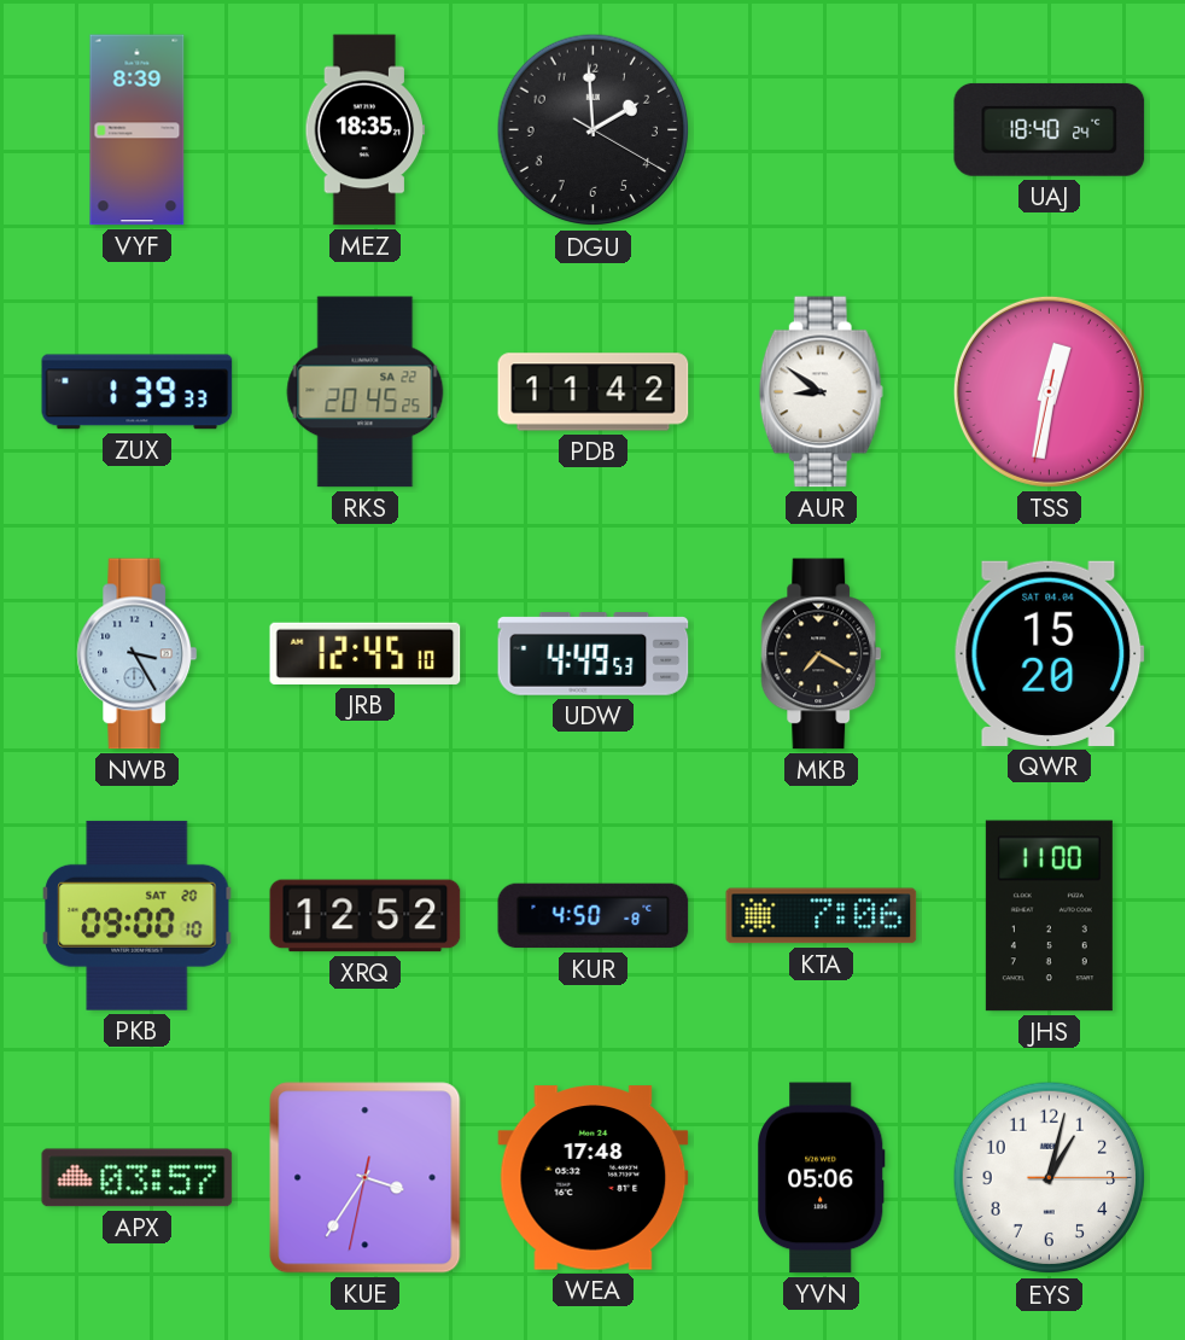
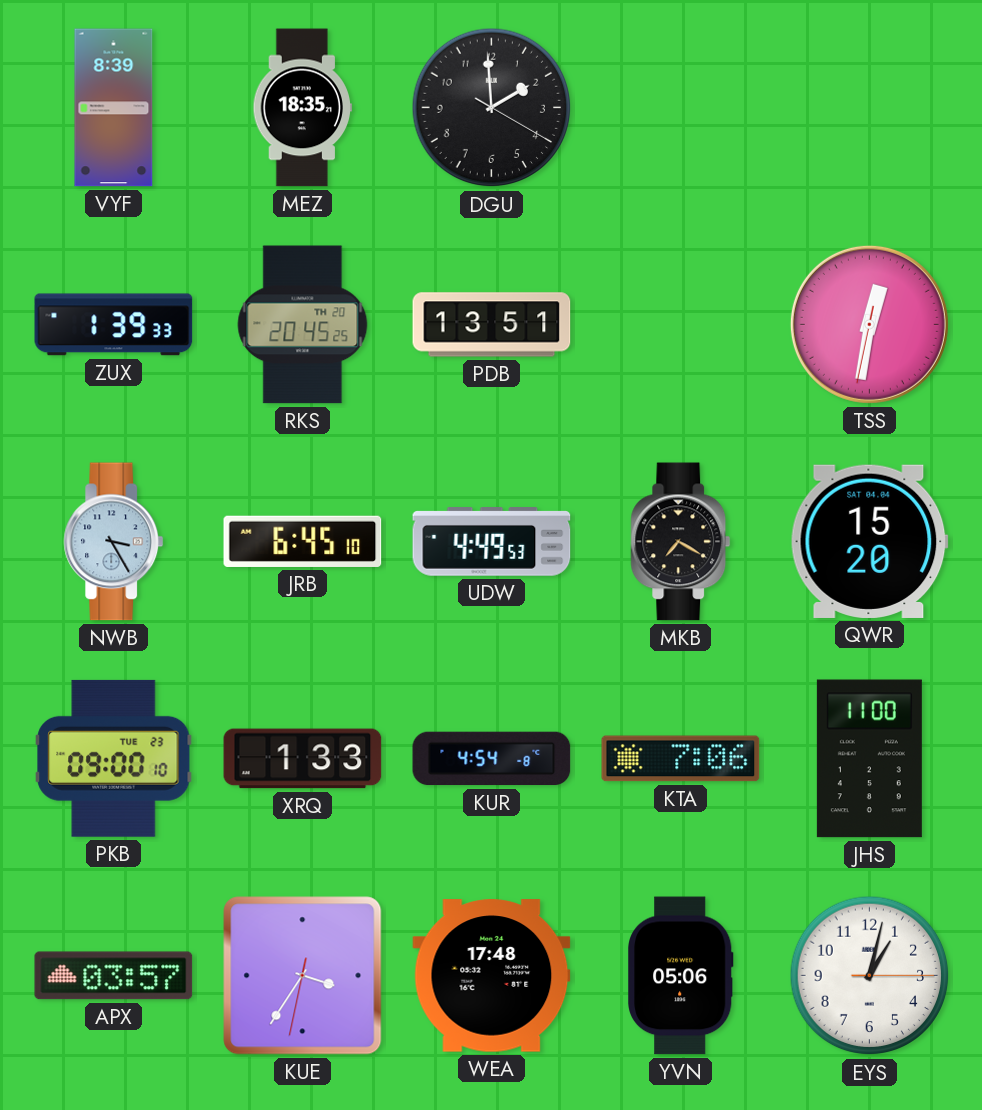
UAJ: 18:40 -> none
RKS date: SA 22 -> TH 20
PDB: 11:42 -> 13:51
AUR: 8:51 -> none
JRB: 12:45 -> 6:45
PKB date: SAT 20 -> TUE 23
XRQ: 12:52 -> 1:33
KUR: 4:50 -> 4:54
